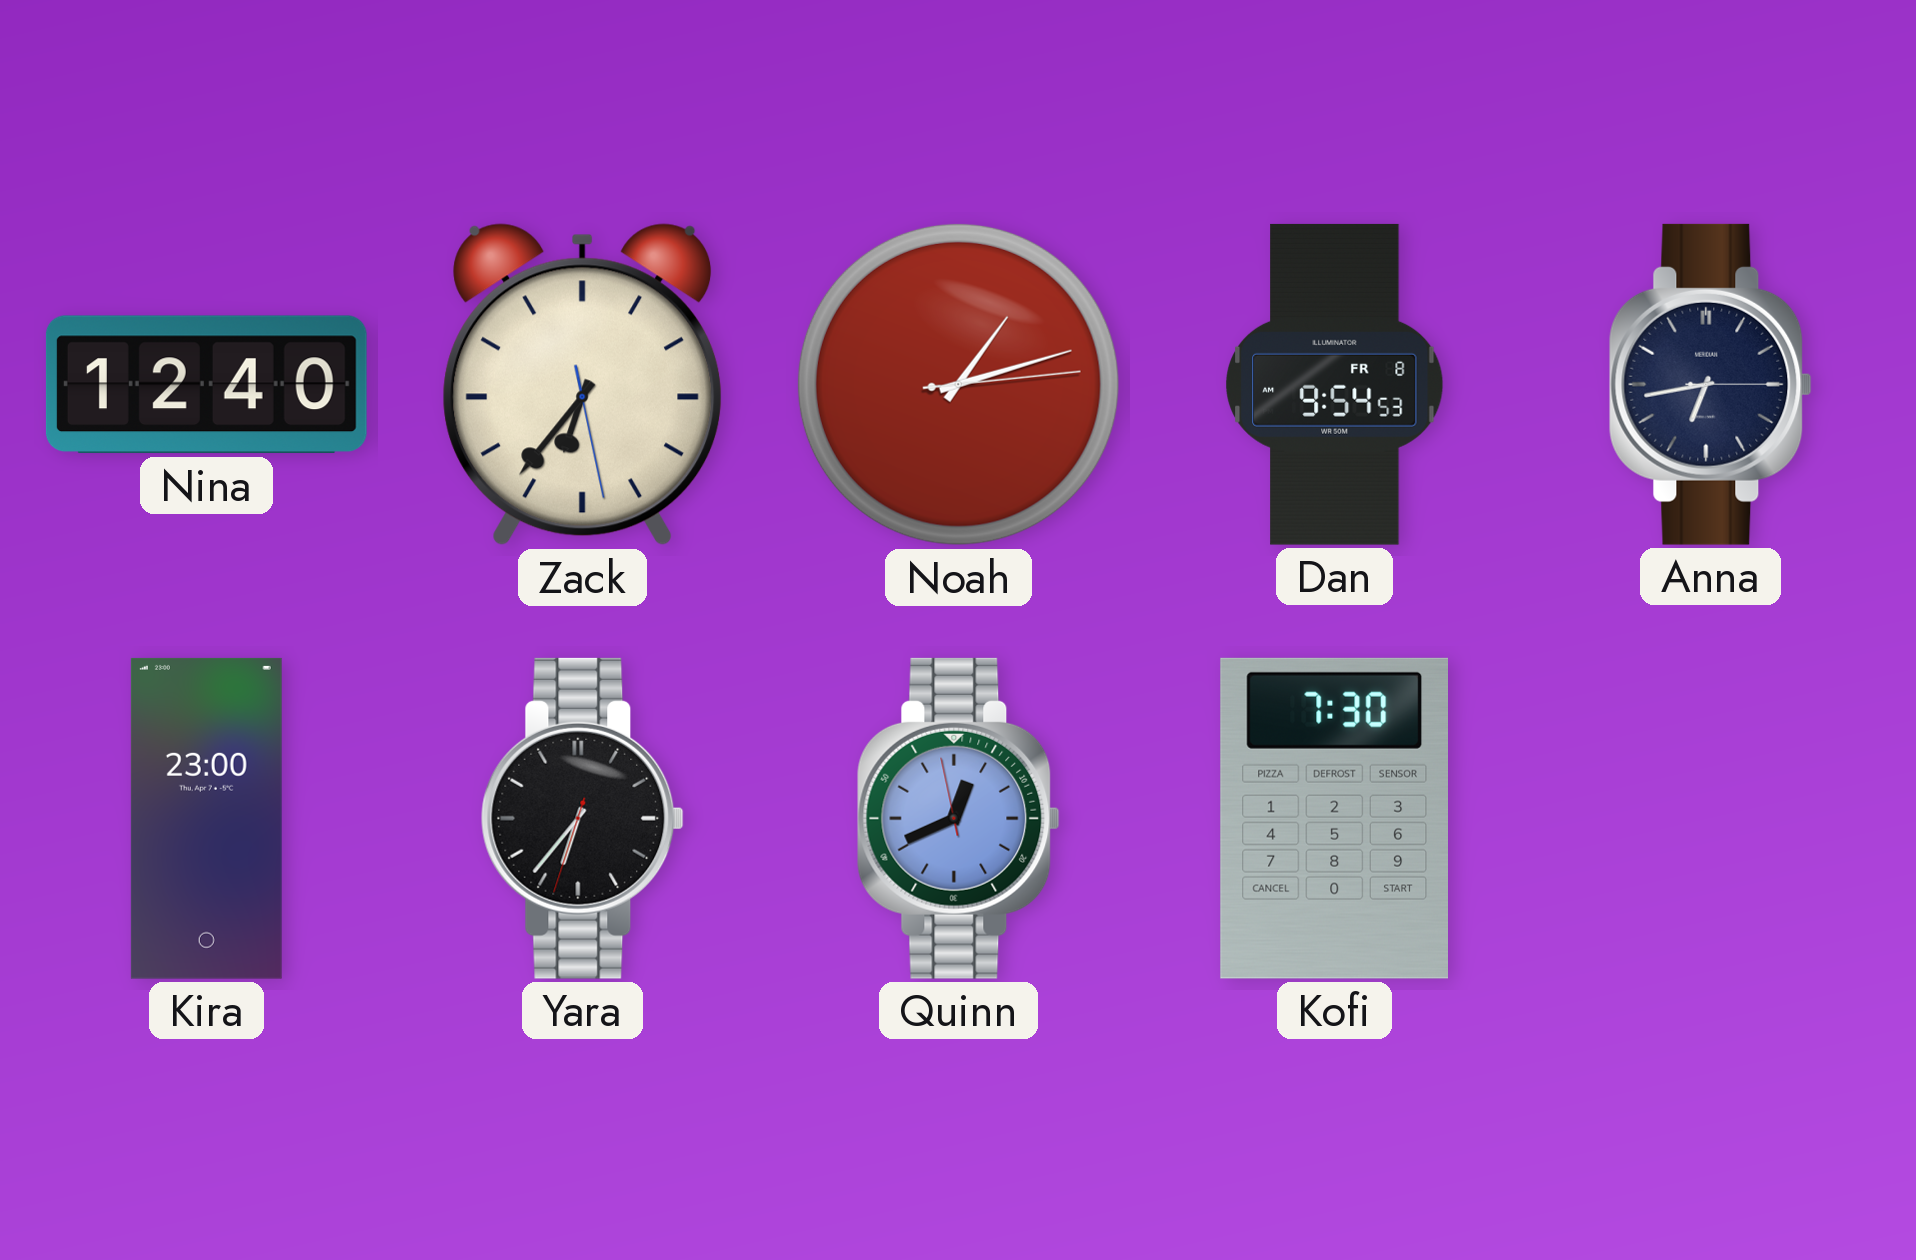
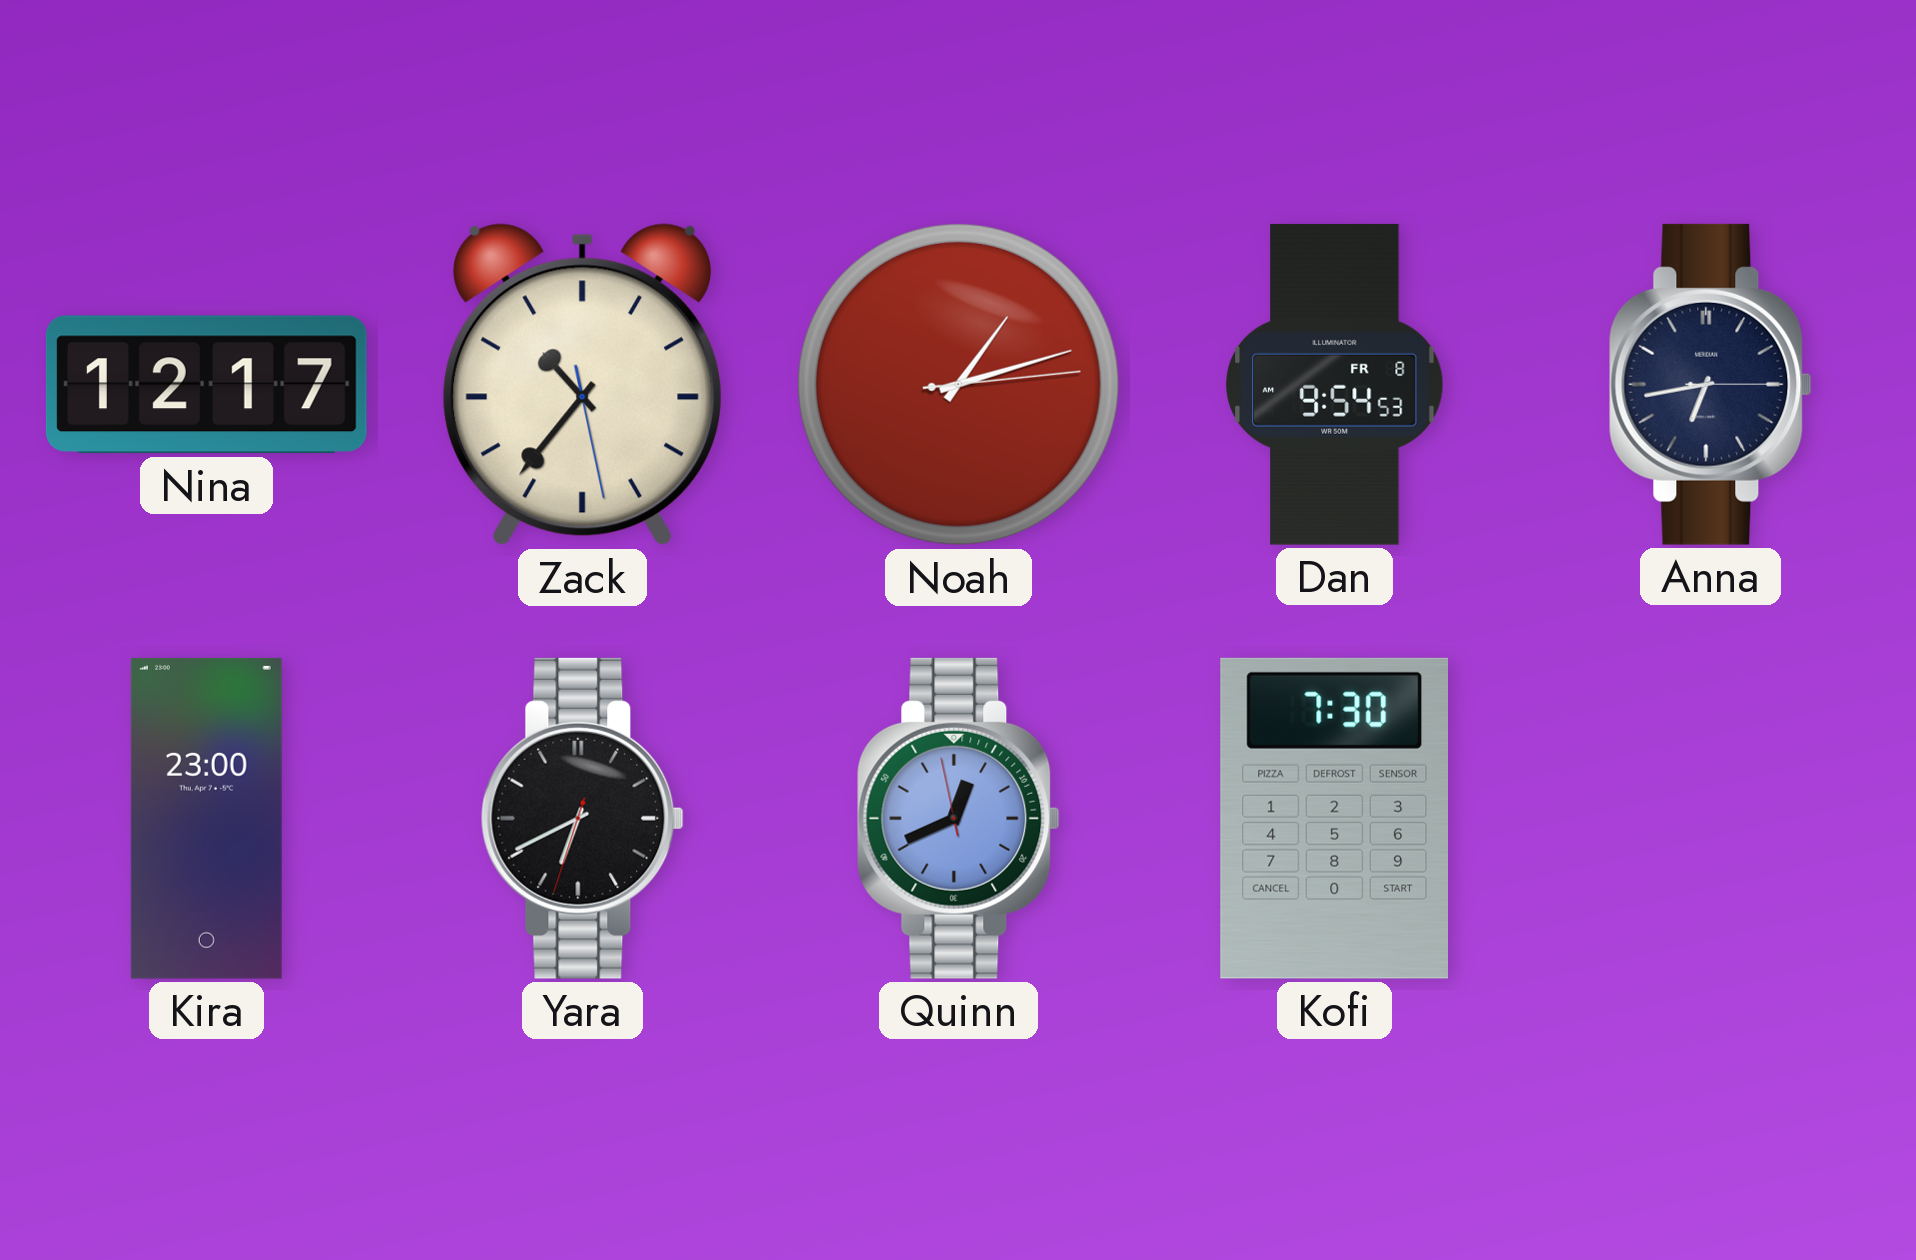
Nina: 12:40 -> 12:17
Zack: 6:36 -> 10:36
Yara: 6:36 -> 6:40
